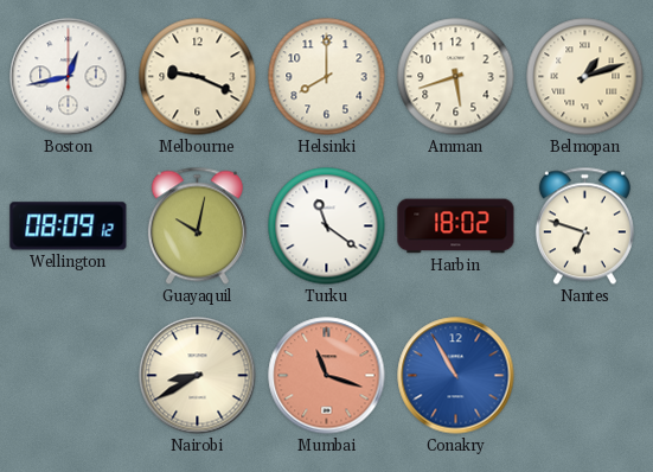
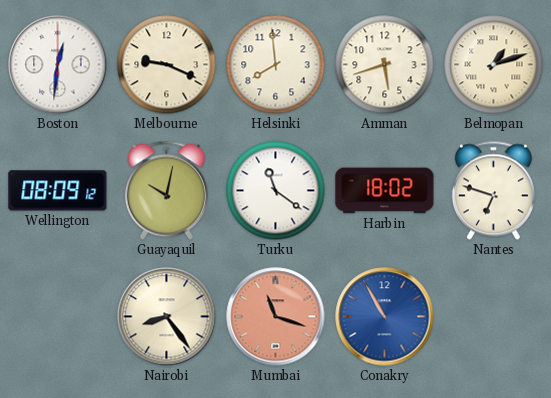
Boston: 12:43 -> 12:31
Helsinki: 8:00 -> 7:59
Nairobi: 8:40 -> 8:24
